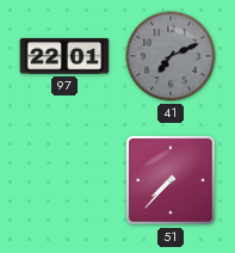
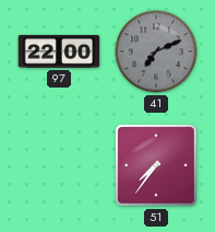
97: 22:01 -> 22:00
51: 7:37 -> 7:36
